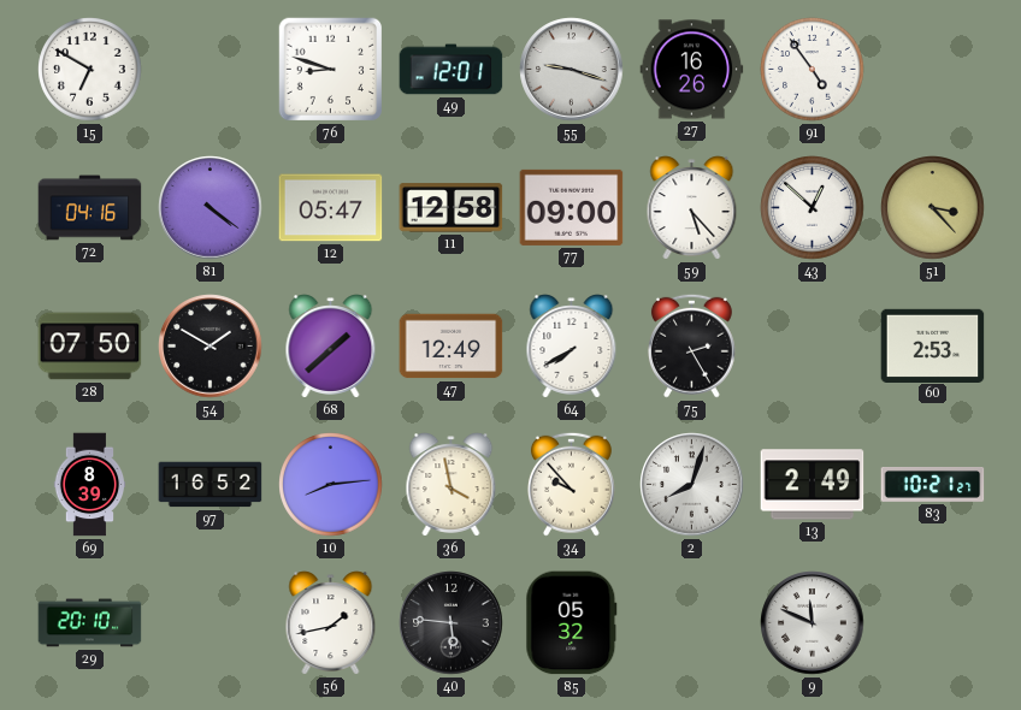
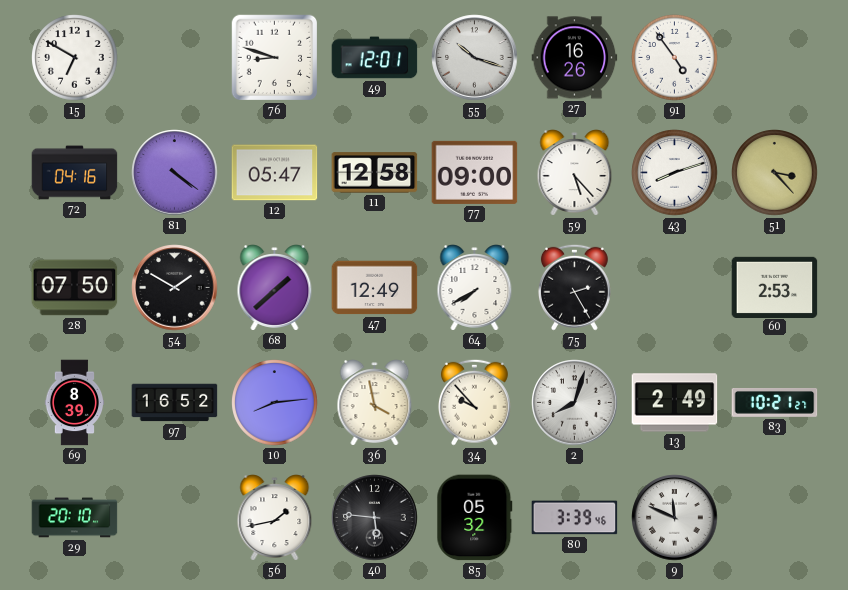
55: 9:18 -> 10:18
43: 12:52 -> 8:12
80: none -> 3:39
